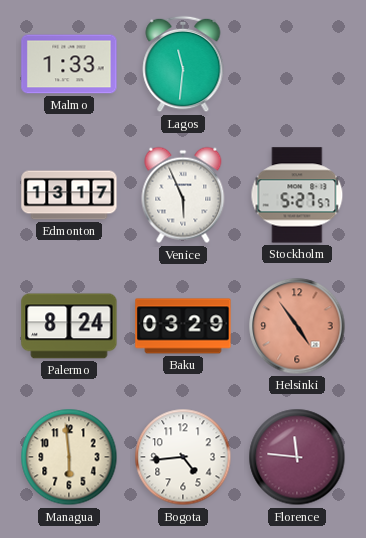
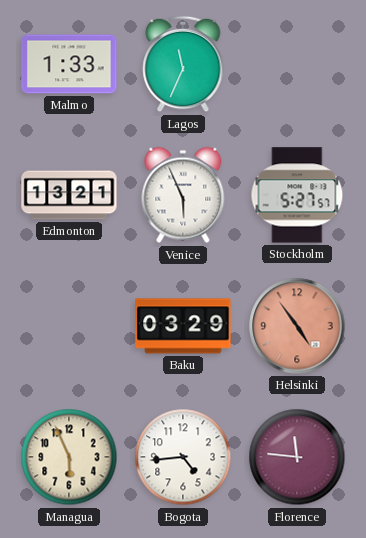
Lagos: 11:31 -> 11:34
Edmonton: 13:17 -> 13:21
Palermo: 8:24 -> none
Managua: 5:59 -> 5:56
